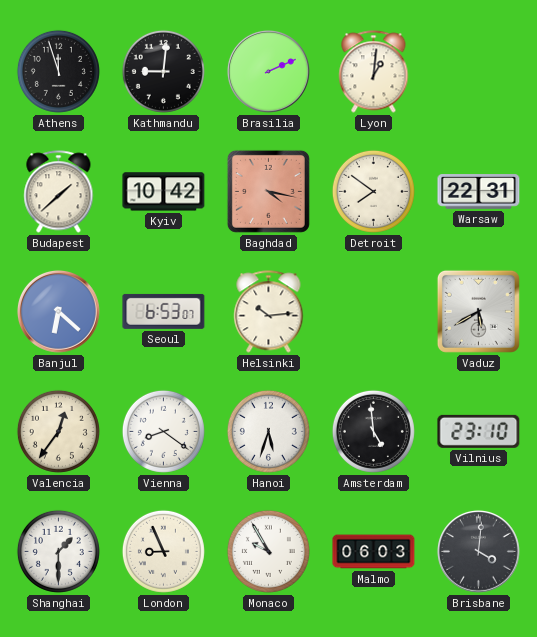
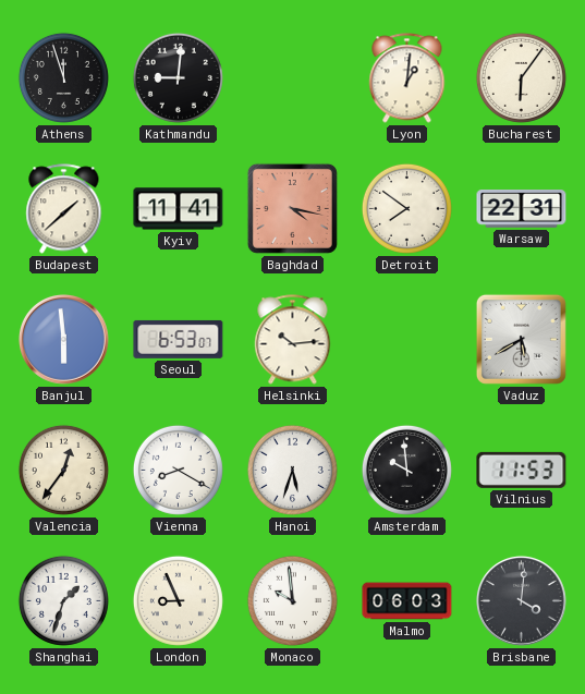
Brasilia: 2:11 -> none
Bucharest: none -> 6:06
Kyiv: 10:42 -> 11:41
Banjul: 6:22 -> 5:59
Vienna: 8:21 -> 8:20
Amsterdam: 4:59 -> 9:59
Vilnius: 23:10 -> 11:53
Shanghai: 1:30 -> 1:33
Monaco: 9:55 -> 9:59
